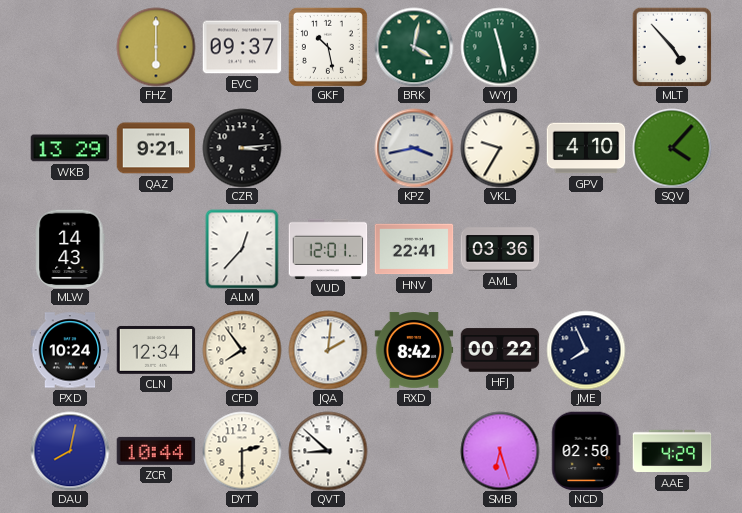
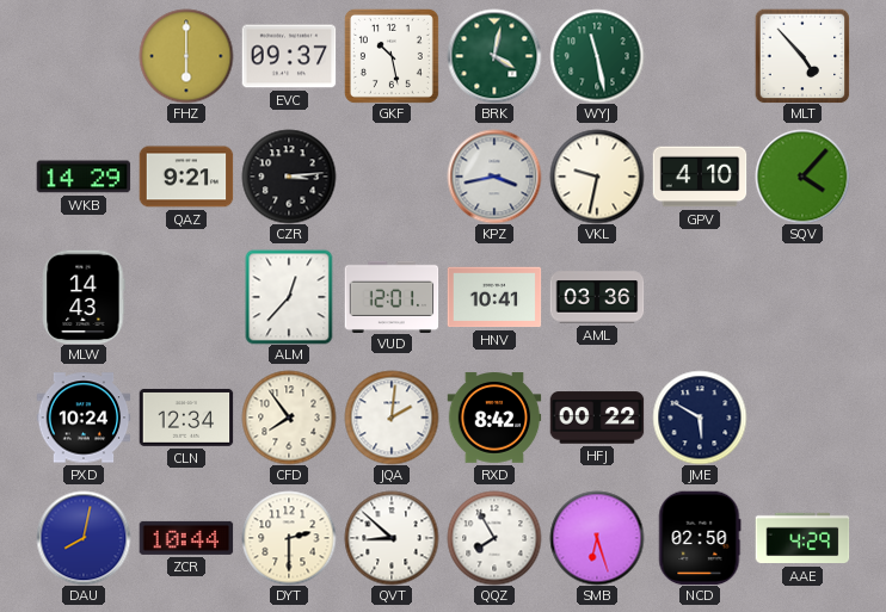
WKB: 13:29 -> 14:29
VKL: 9:35 -> 9:32
HNV: 22:41 -> 10:41
JME: 7:56 -> 5:50
QQZ: none -> 7:55
